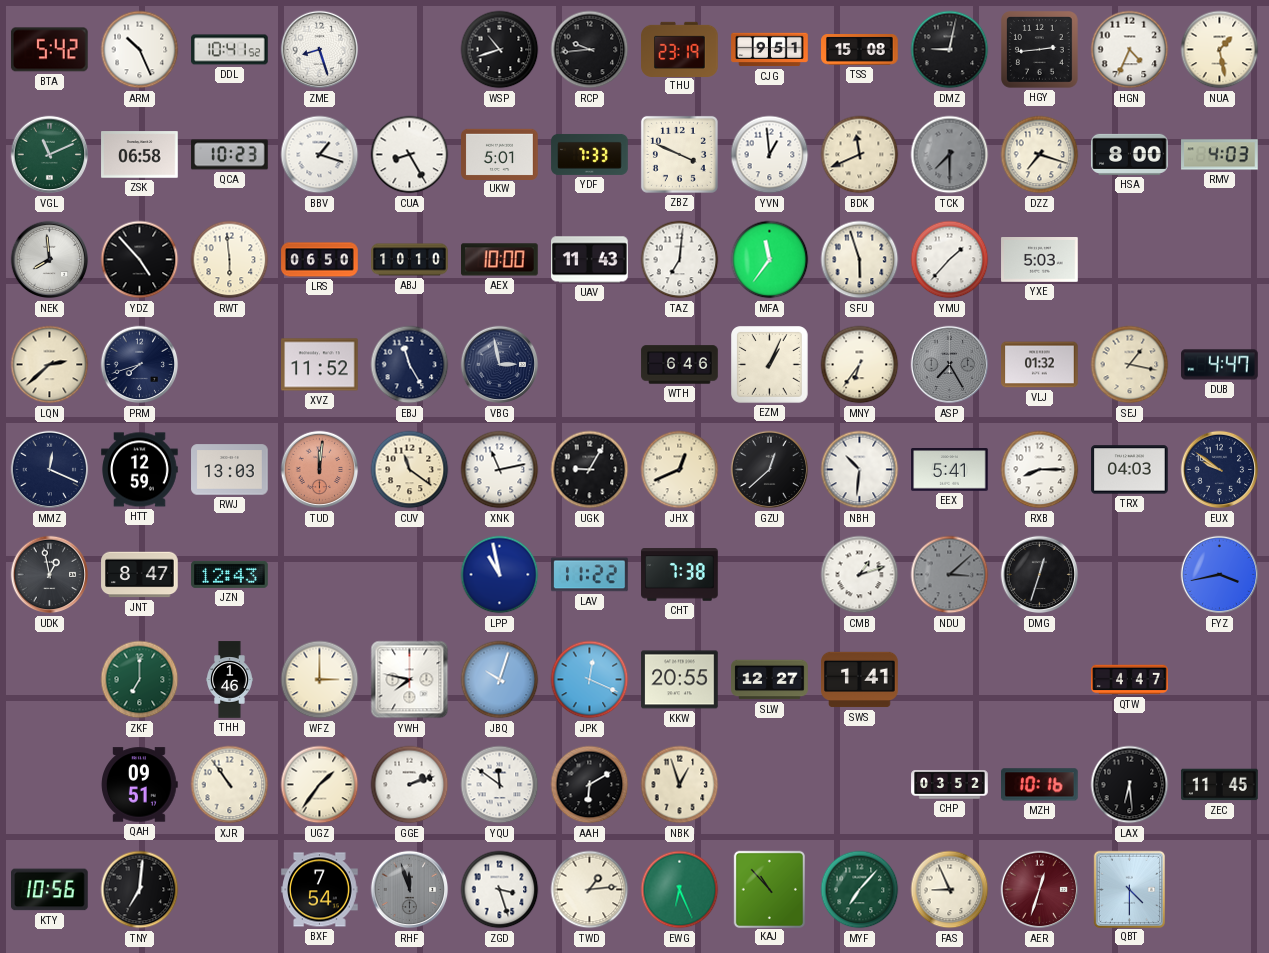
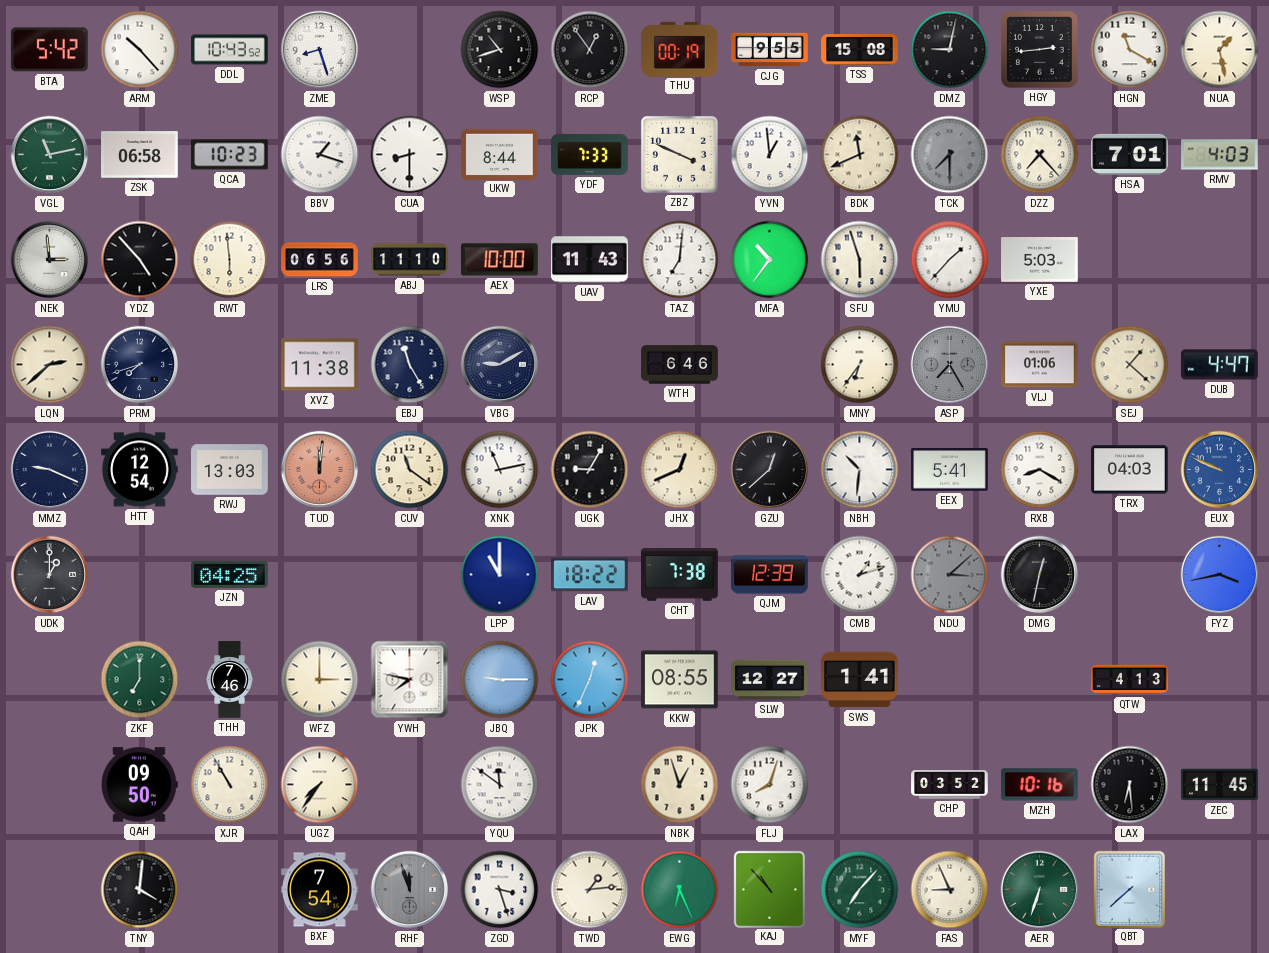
ARM: 10:26 -> 10:23
DDL: 10:41 -> 10:43
RCP: 9:44 -> 12:54
THU: 23:19 -> 00:19
CJG: 9:51 -> 9:55
HGN: 4:34 -> 11:20
VGL: 11:11 -> 11:13
CUA: 8:25 -> 8:30
UKW: 5:01 -> 8:44
DZZ: 7:18 -> 7:23
HSA: 8:00 -> 7:01
NEK: 7:59 -> 2:59
LRS: 06:50 -> 06:56
ABJ: 10:10 -> 11:10
MFA: 11:36 -> 10:36
XVZ: 11:52 -> 11:38
VBG: 2:58 -> 9:10
EZM: 1:04 -> none
VLJ: 01:32 -> 01:06
SEJ: 1:17 -> 1:22
MMZ: 12:19 -> 9:19
HTT: 12:59 -> 12:54
RXB: 8:15 -> 8:20
EUX: 9:51 -> 9:49
EUX dial: navy -> blue
UDK: 12:58 -> 1:00
JNT: 8:47 -> none
JZN: 12:43 -> 04:25
LPP: 10:58 -> 11:00
LAV: 11:22 -> 18:22
QJM: none -> 12:39
DMG: 12:33 -> 12:32
THH: 1:46 -> 7:46
JBQ: 10:03 -> 9:15
JPK: 12:19 -> 12:34
KKW: 20:55 -> 08:55
QTW: 4:47 -> 4:13
QAH: 09:51 -> 09:50
XJR: 10:54 -> 10:55
UGZ: 1:36 -> 7:36
GGE: 2:12 -> none
AAH: 6:10 -> none
FLJ: none -> 8:03
KTY: 10:56 -> none
TNY: 7:01 -> 4:01
AER: 12:33 -> 6:33
AER dial: burgundy -> green
QBT: 4:30 -> 7:38
